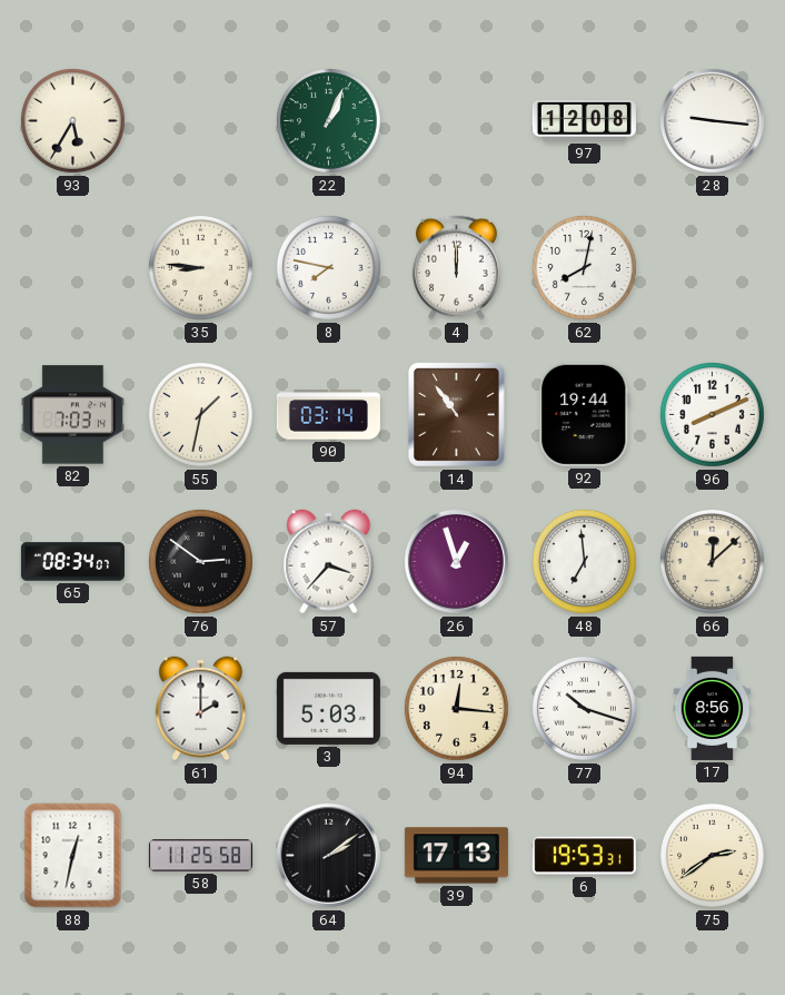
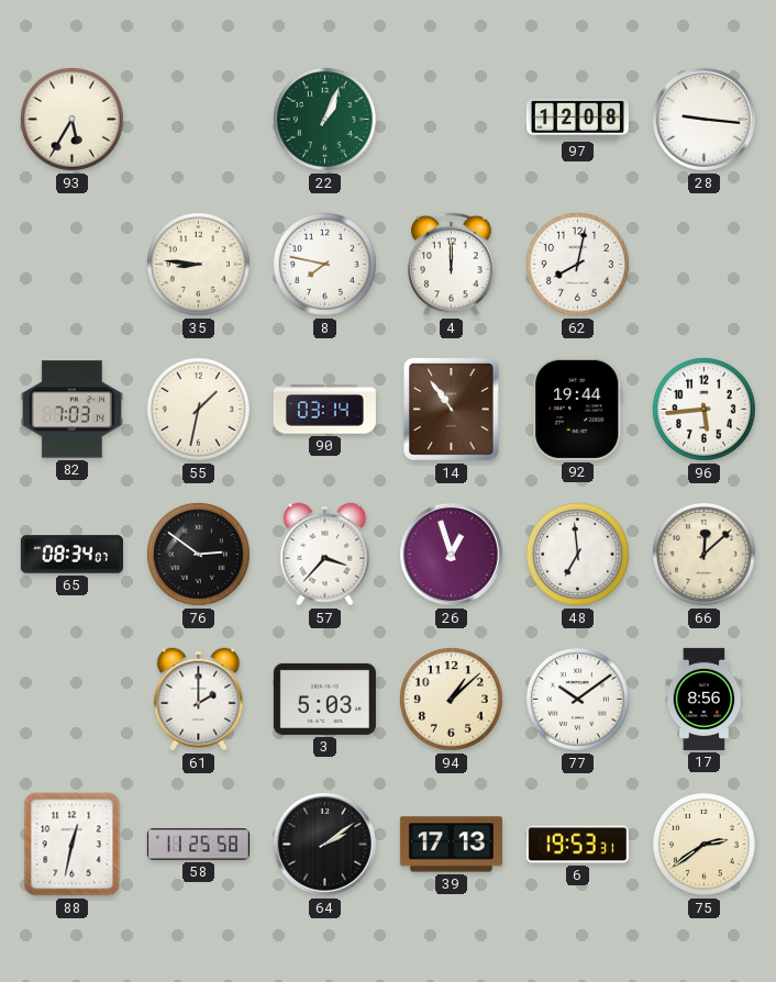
96: 8:11 -> 5:44
94: 12:16 -> 1:08
77: 10:18 -> 10:09
